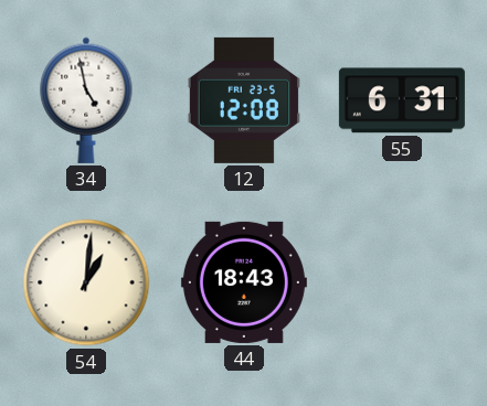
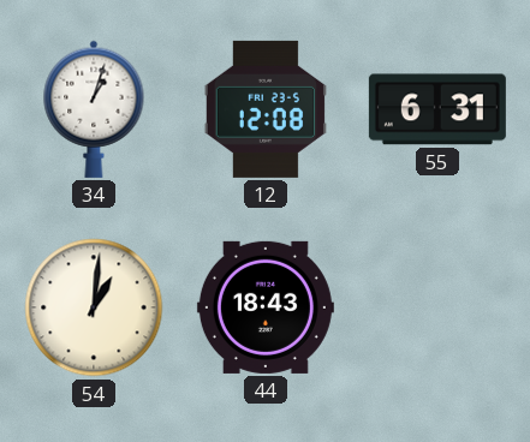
34: 4:58 -> 1:03
